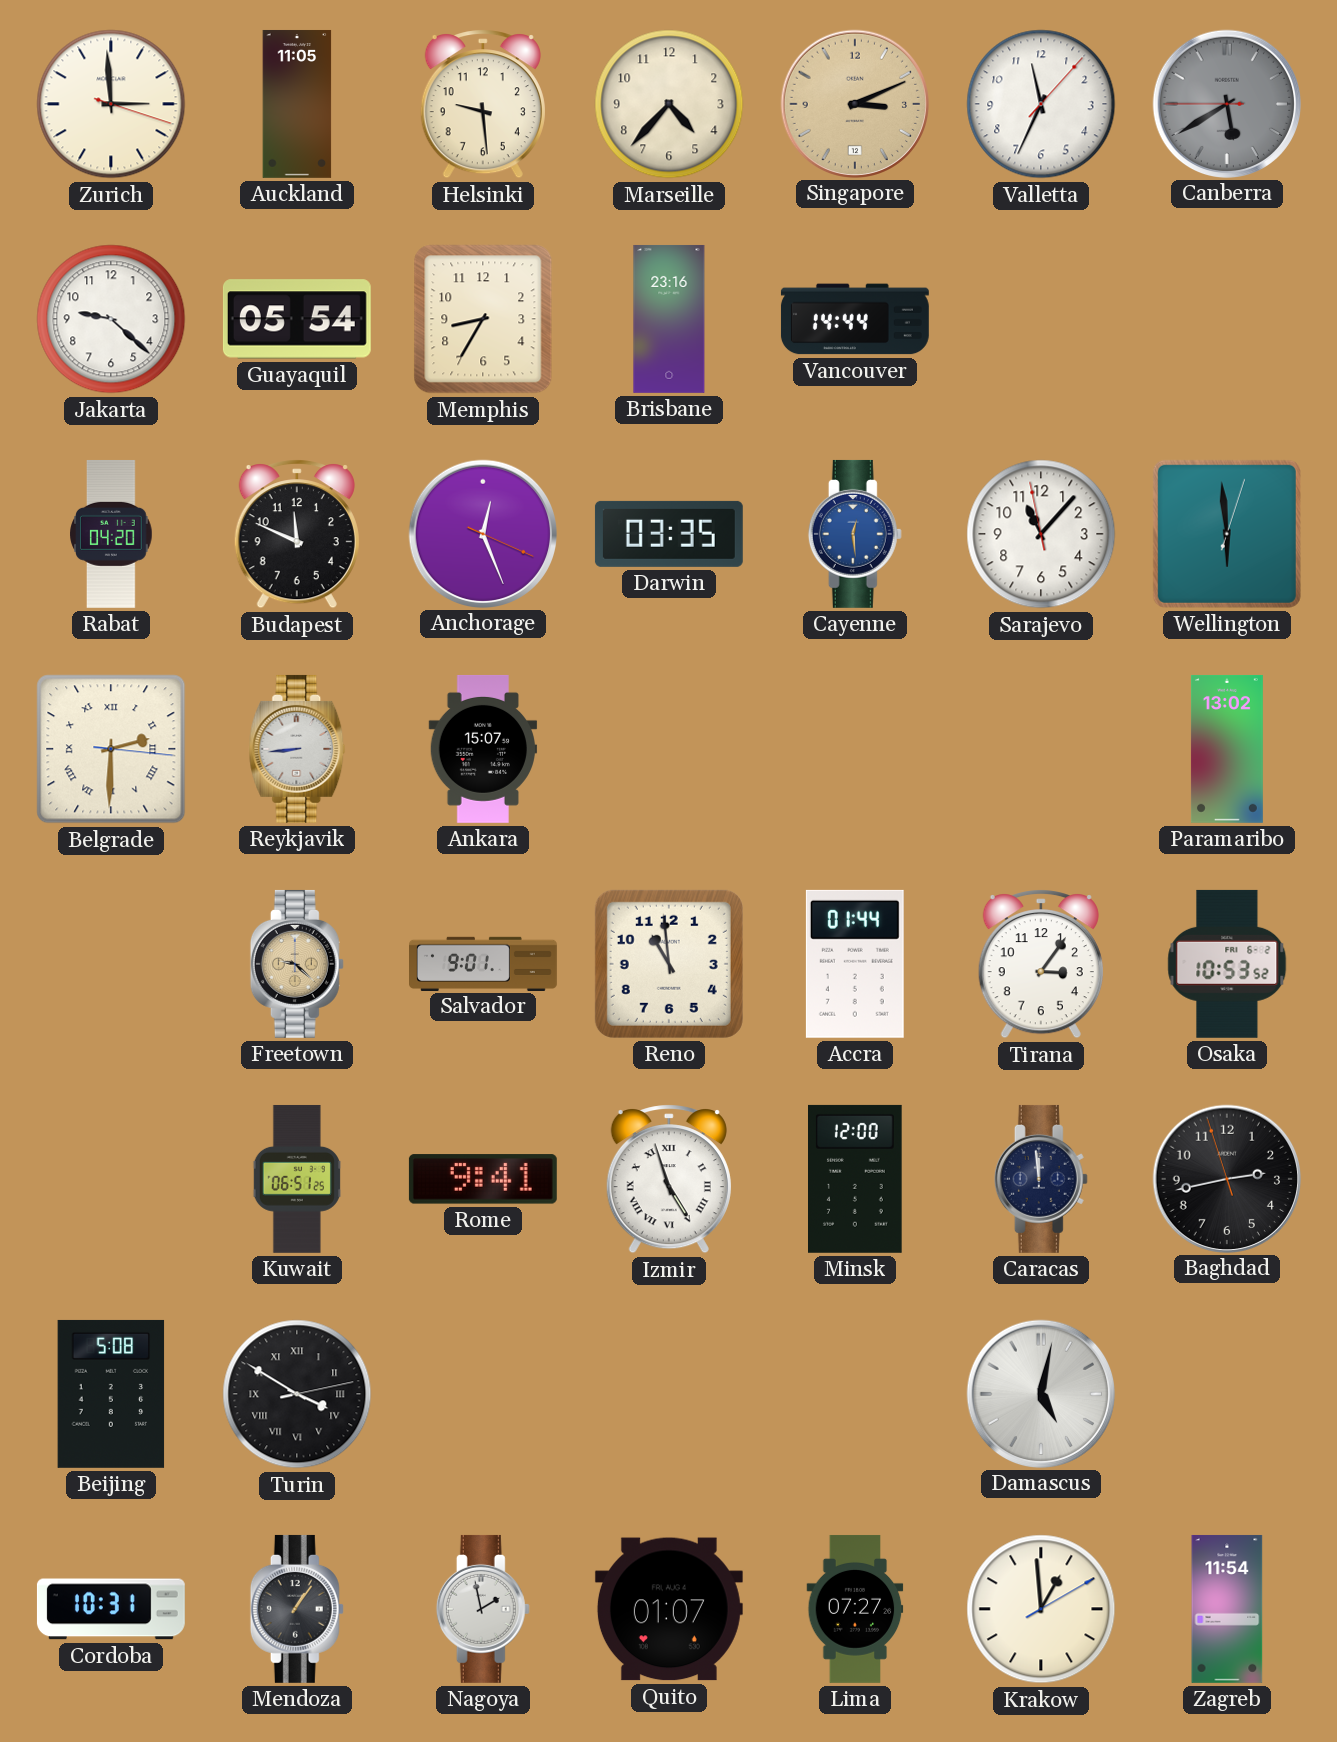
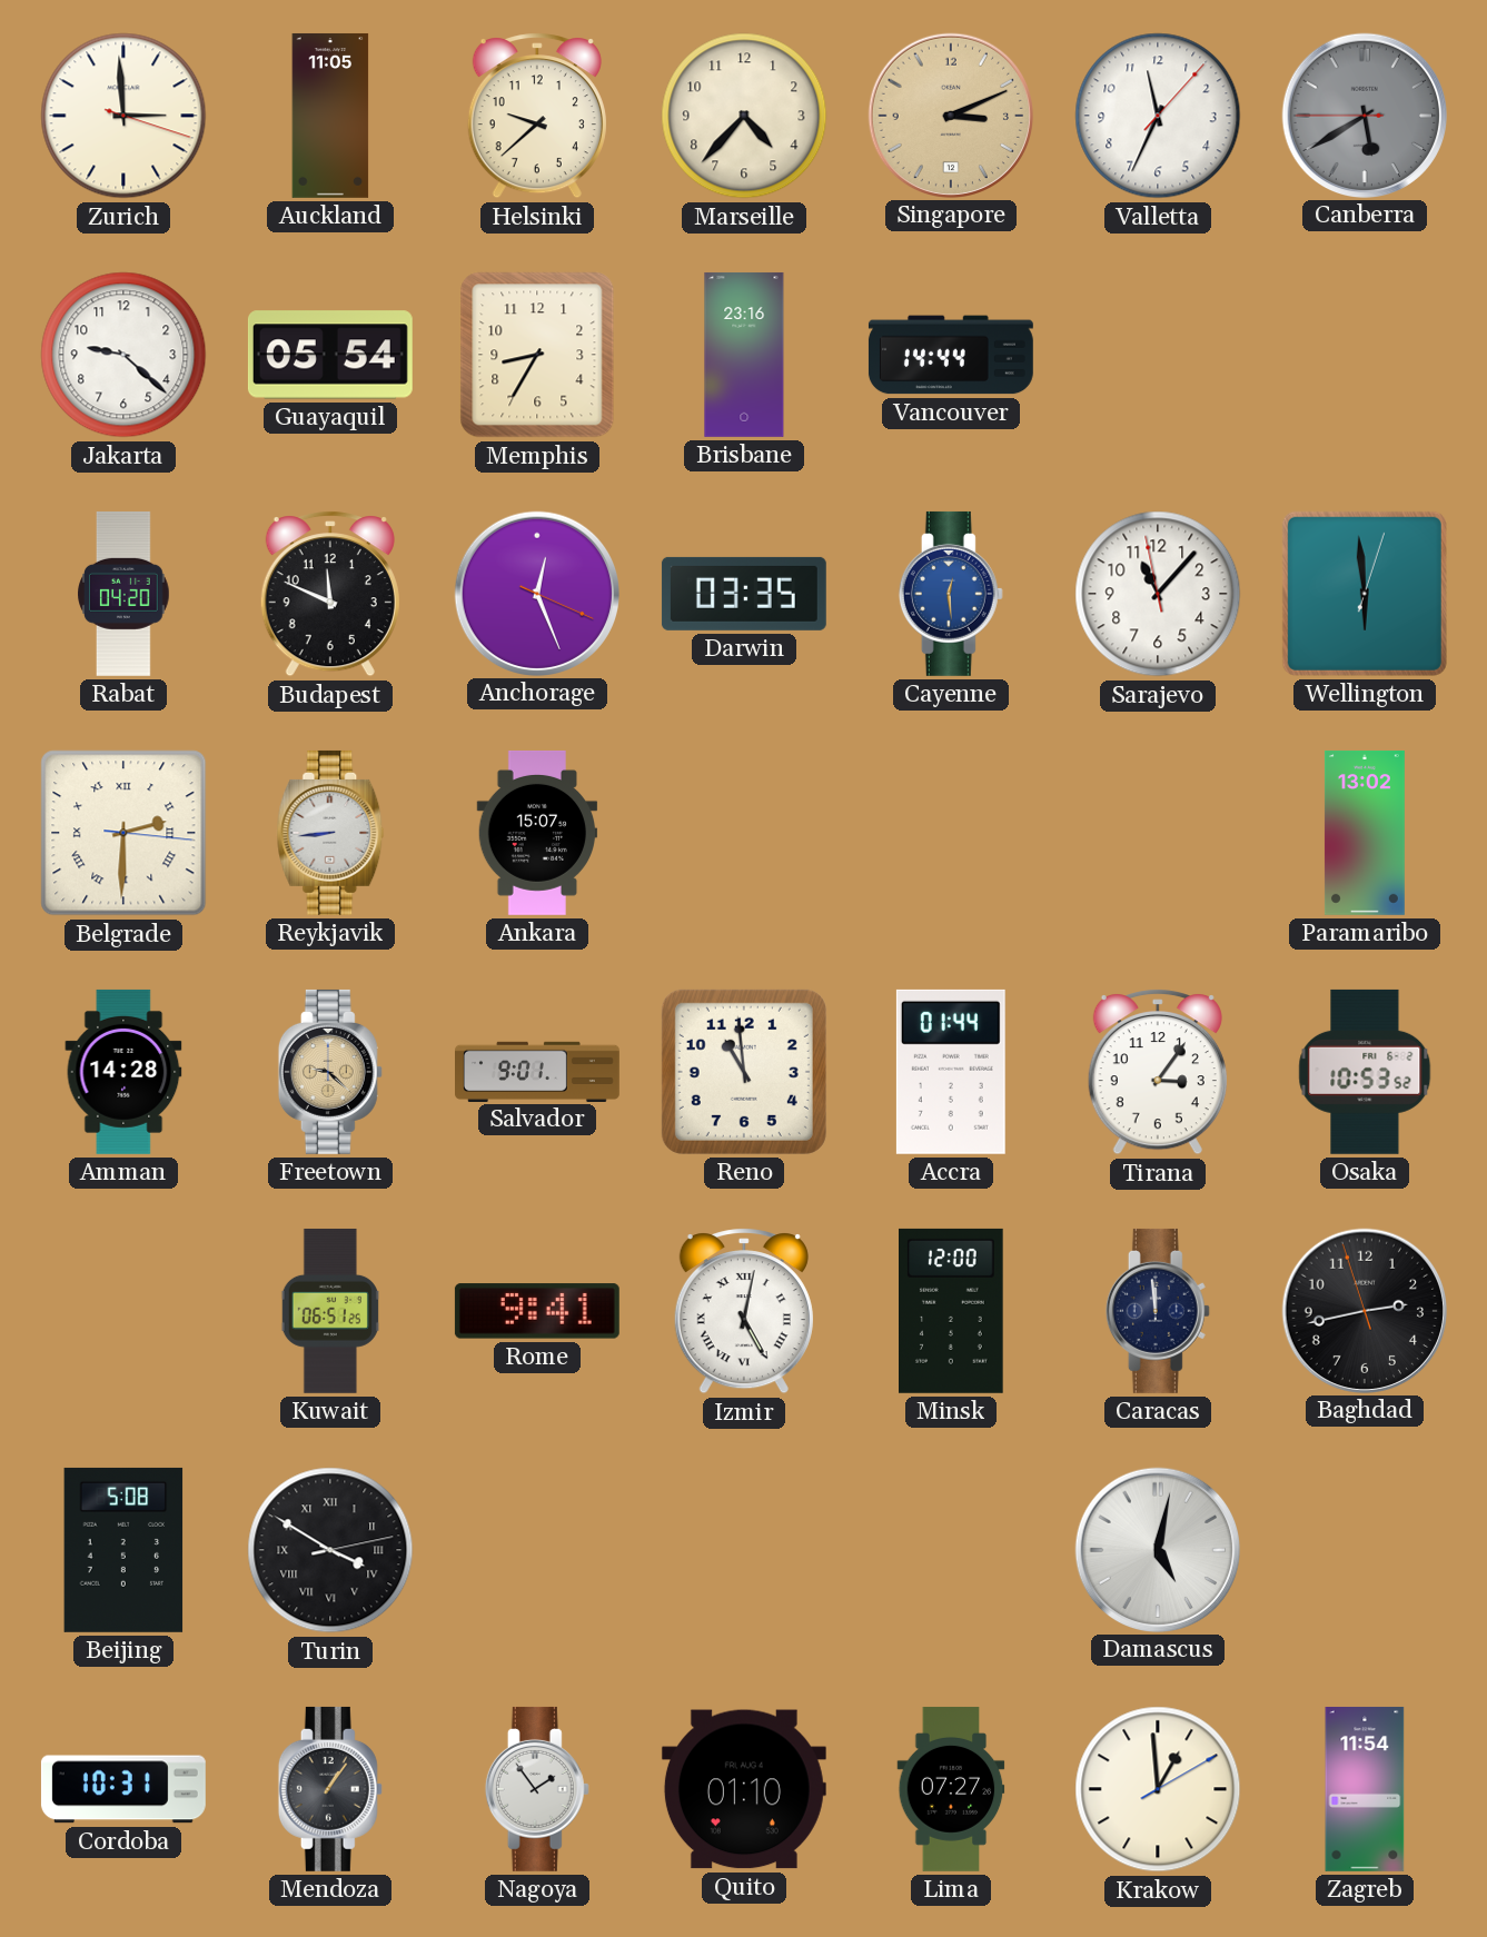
Helsinki: 9:29 -> 9:38
Amman: none -> 14:28
Izmir: 4:57 -> 5:02
Nagoya: 1:58 -> 1:54
Quito: 01:07 -> 01:10
